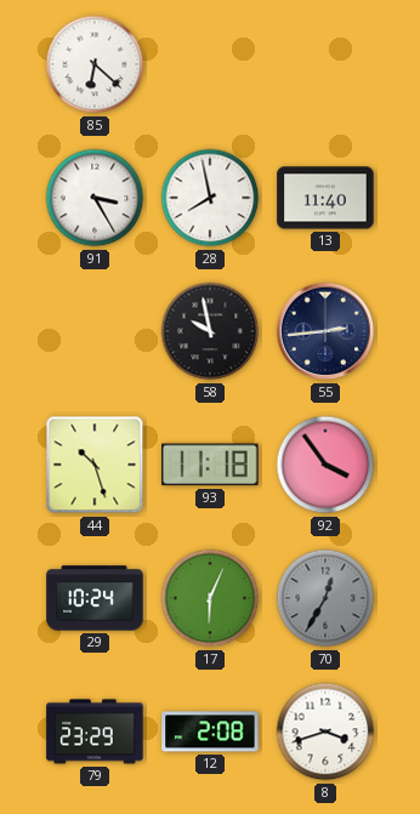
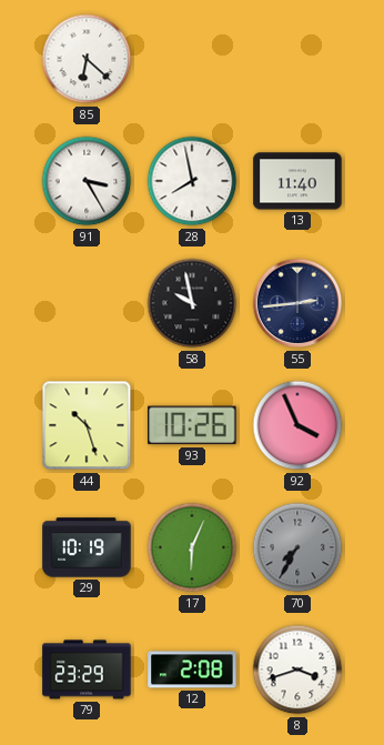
93: 11:18 -> 10:26
92: 3:54 -> 3:56
29: 10:24 -> 10:19
70: 12:35 -> 7:35
